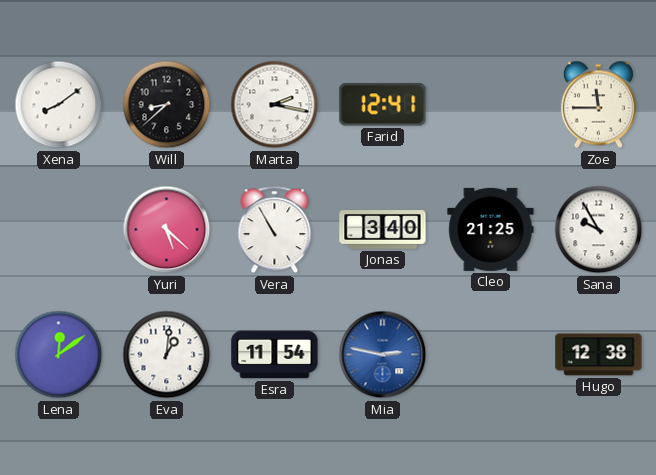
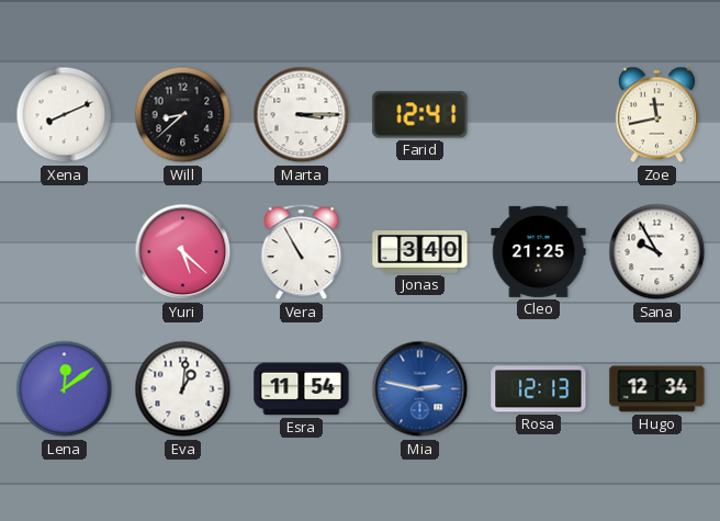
Xena: 8:09 -> 8:11
Marta: 2:17 -> 3:15
Zoe: 11:45 -> 11:43
Rosa: none -> 12:13
Hugo: 12:38 -> 12:34
